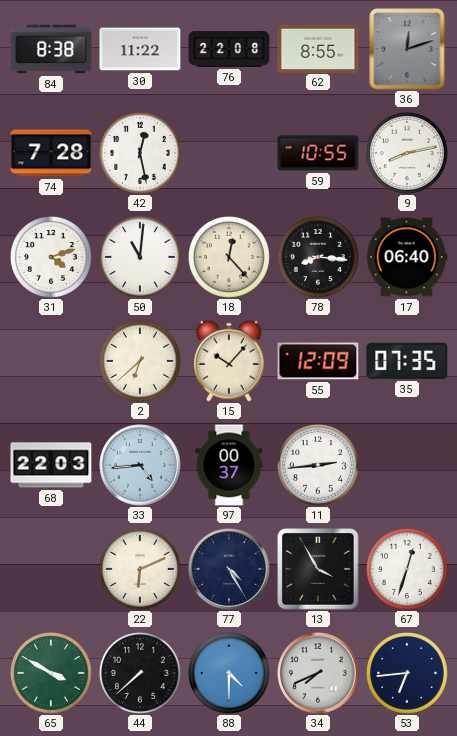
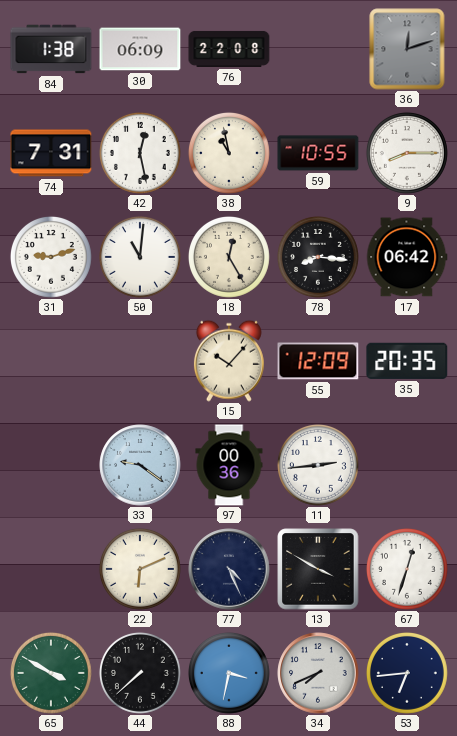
84: 8:38 -> 1:38
30: 11:22 -> 06:09
62: 8:55 -> none
74: 7:28 -> 7:31
38: none -> 10:58
9: 8:13 -> 8:15
31: 4:12 -> 9:12
18: 12:23 -> 12:25
17: 06:40 -> 06:42
2: 6:38 -> none
35: 07:35 -> 20:35
68: 22:03 -> none
33: 4:44 -> 9:21
97: 00:37 -> 00:36
77: 4:25 -> 4:26
13: 3:55 -> 3:50
88: 4:30 -> 3:32
